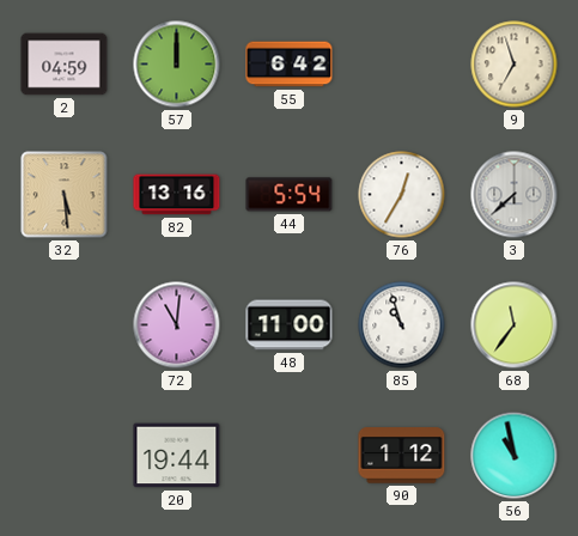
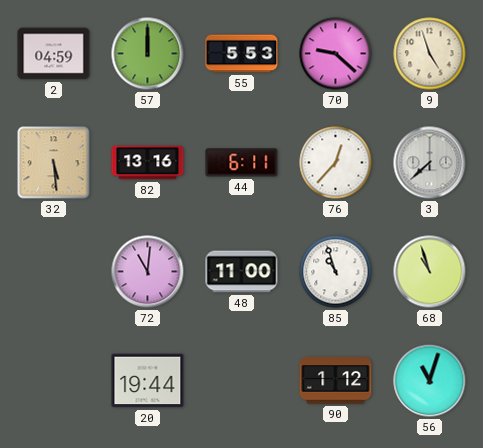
55: 6:42 -> 5:53
70: none -> 9:22
9: 6:57 -> 4:57
44: 5:54 -> 6:11
76: 12:35 -> 12:37
68: 11:36 -> 10:57
56: 10:58 -> 11:03
